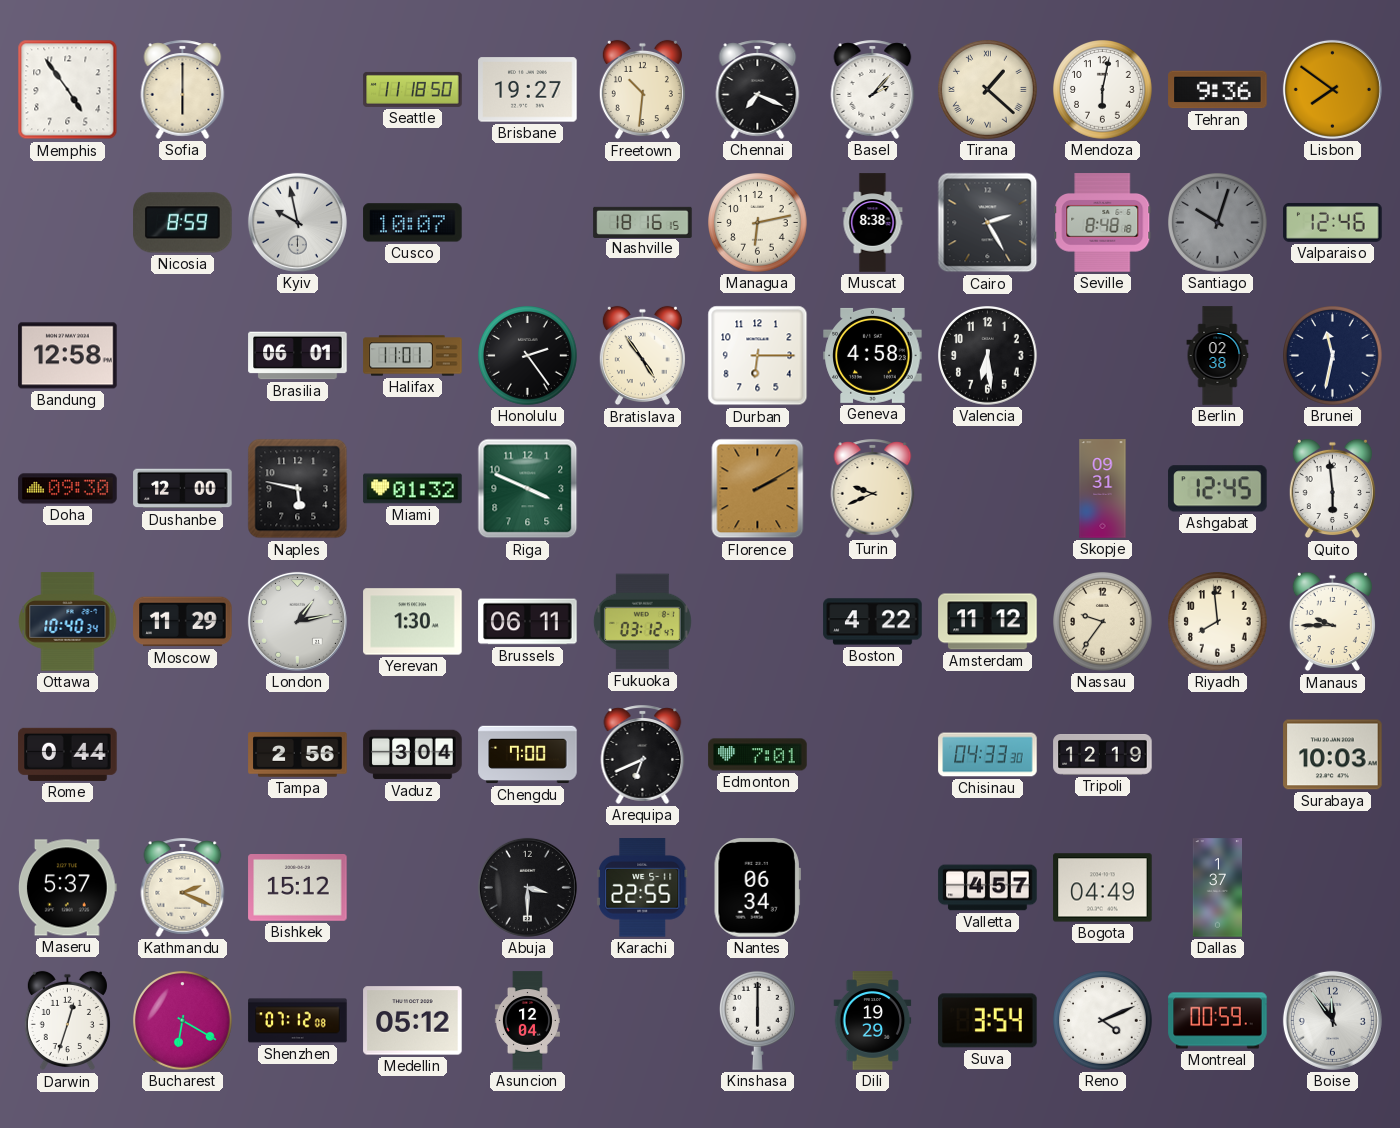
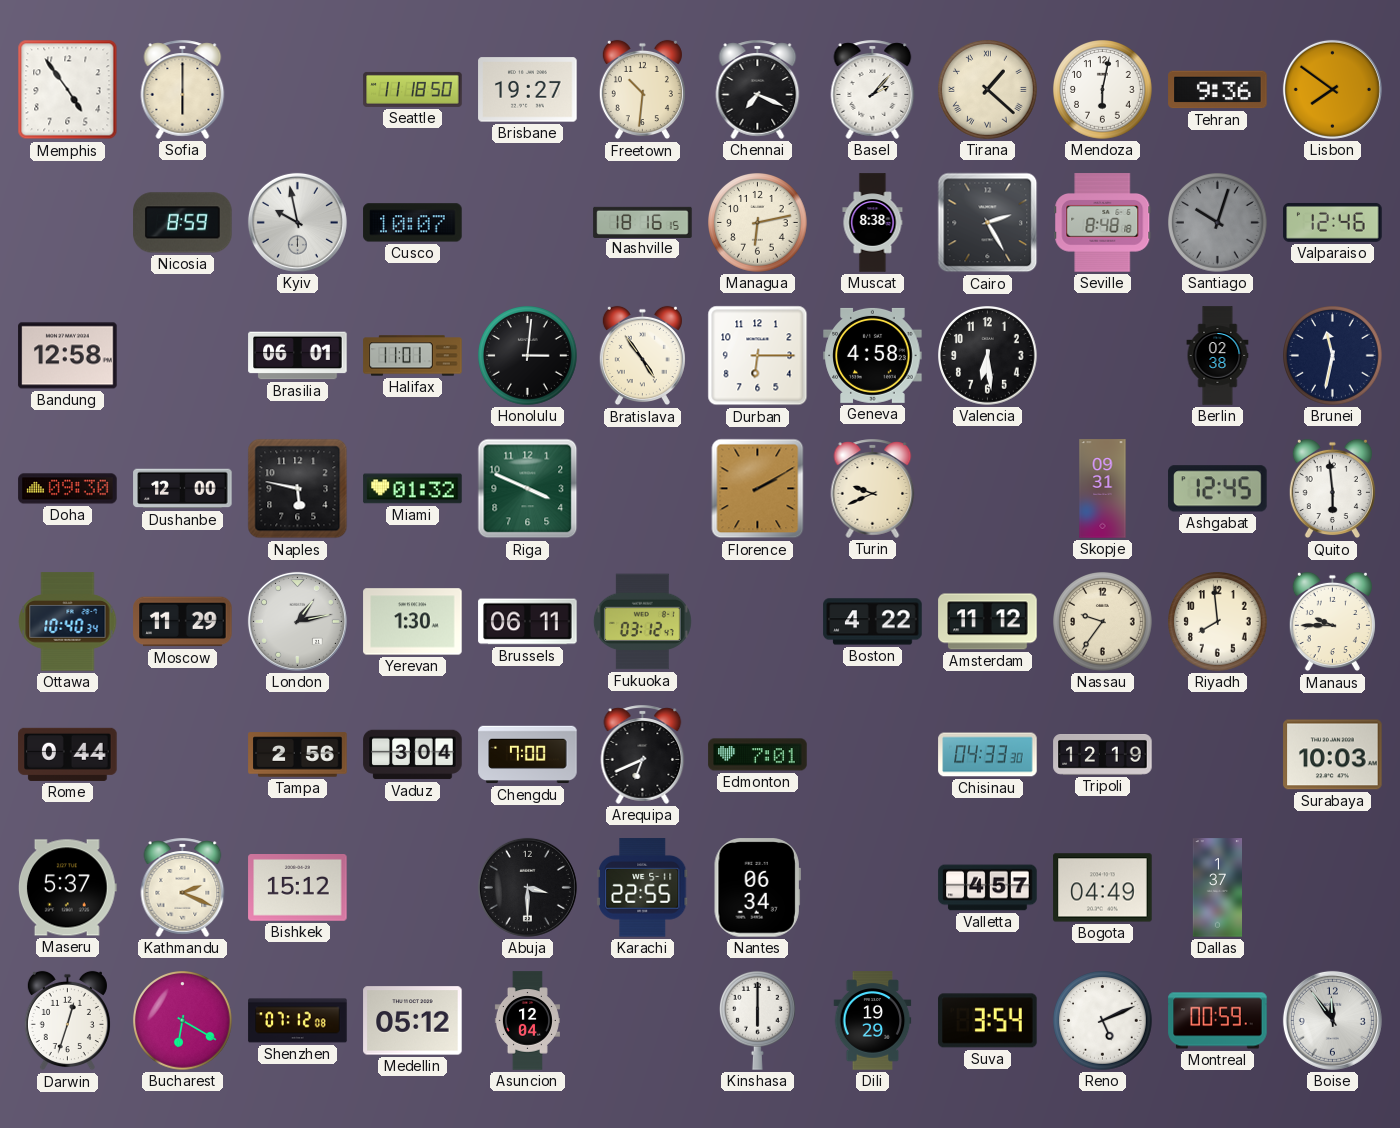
Honolulu: 2:24 -> 3:01
Reno: 4:11 -> 5:11
